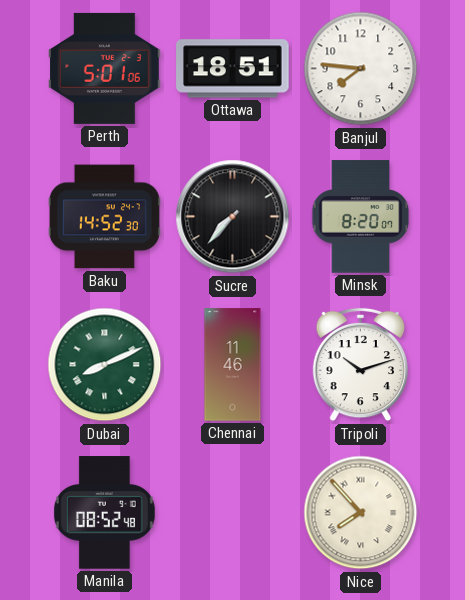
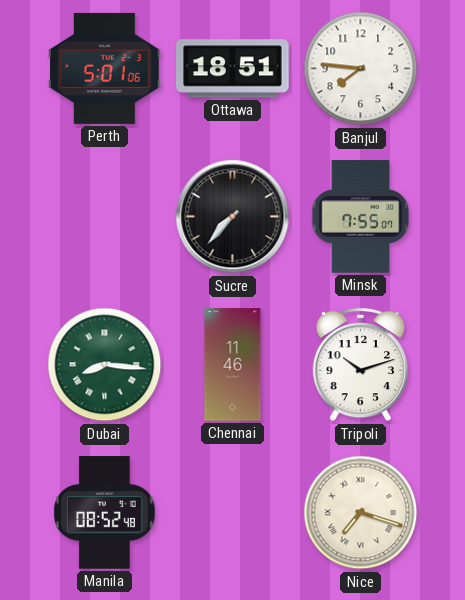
Baku: 14:52 -> none
Minsk: 8:20 -> 7:55
Dubai: 8:11 -> 8:16
Nice: 7:53 -> 7:18
